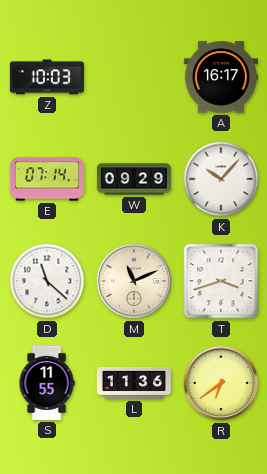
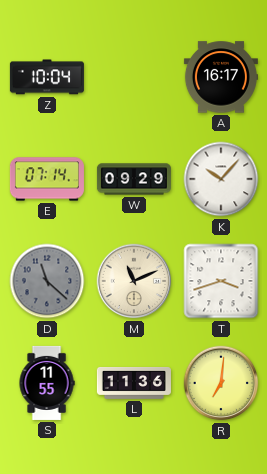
Z: 10:03 -> 10:04
D dial: white -> grey
R: 6:39 -> 7:01
